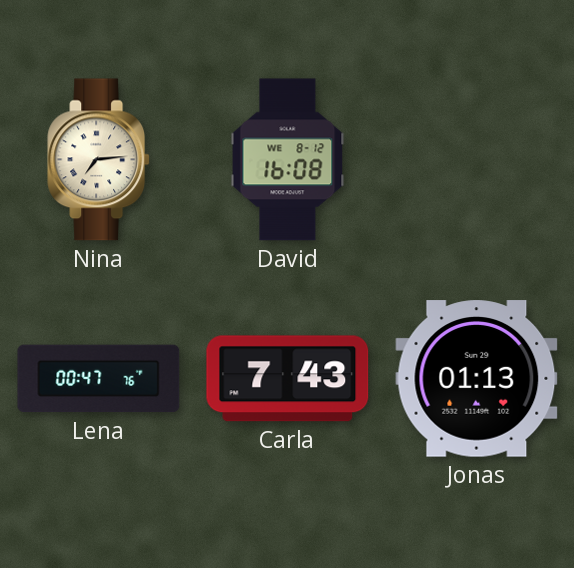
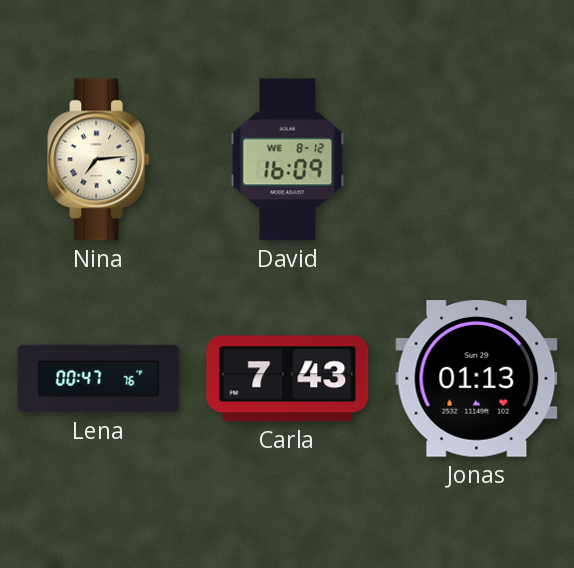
David: 16:08 -> 16:09
